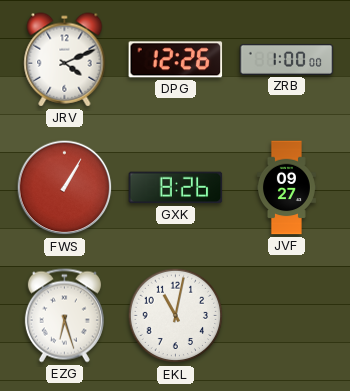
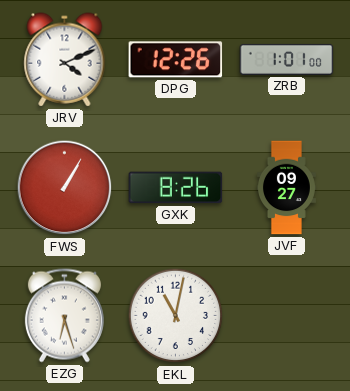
ZRB: 1:00 -> 1:01
